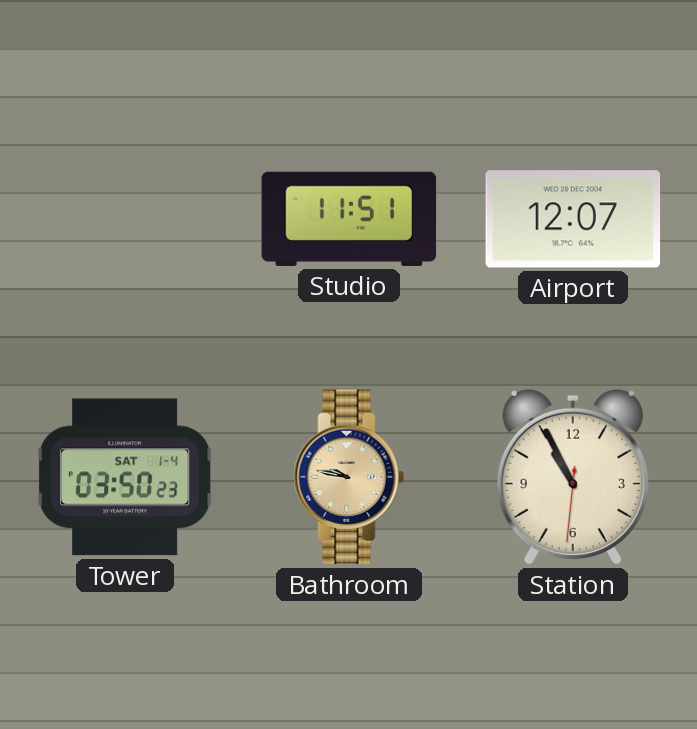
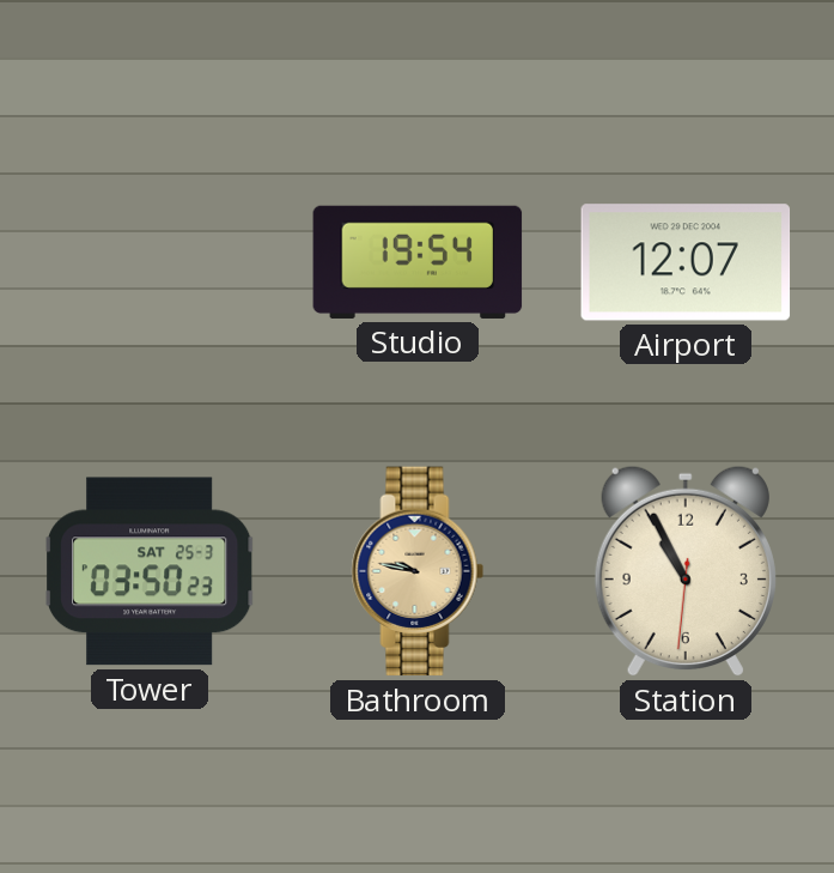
Studio: 11:51 -> 19:54
Tower date: SAT 1-4 -> SAT 25-3
